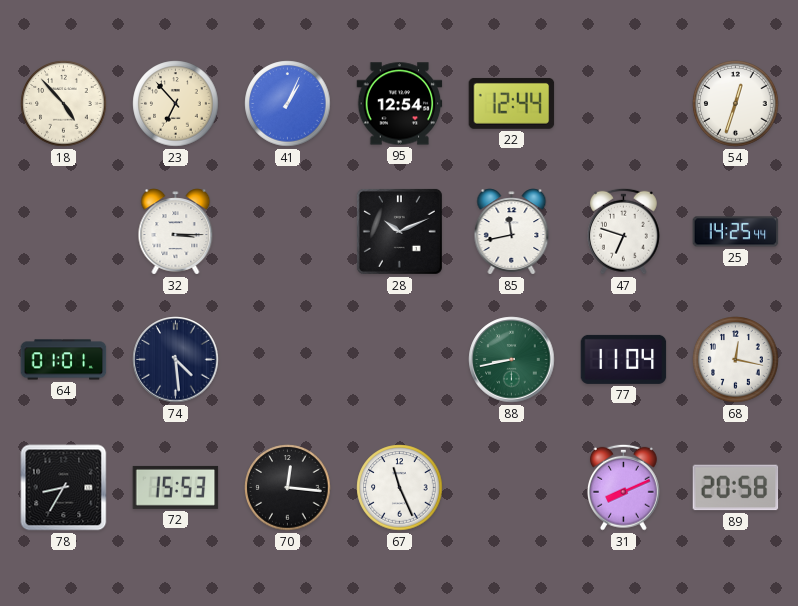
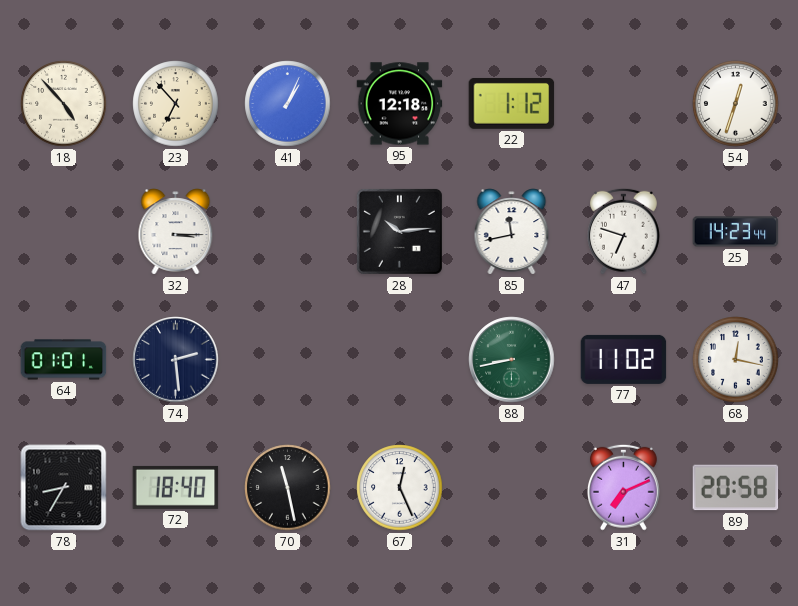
95: 12:54 -> 12:18
22: 12:44 -> 1:12
28: 10:11 -> 10:14
25: 14:25 -> 14:23
74: 4:29 -> 2:29
77: 11:04 -> 11:02
72: 15:53 -> 18:40
70: 12:16 -> 11:28
67: 11:26 -> 12:26
31: 8:11 -> 7:11
